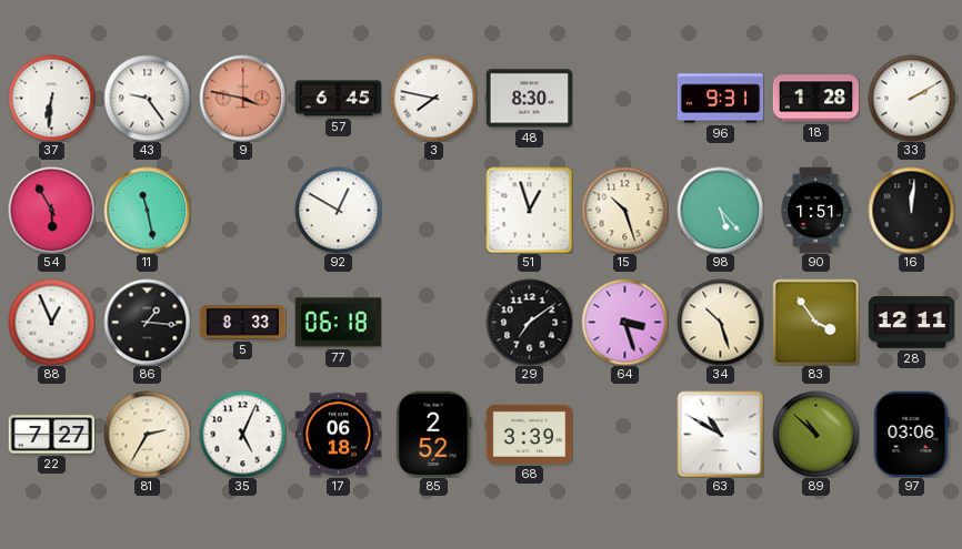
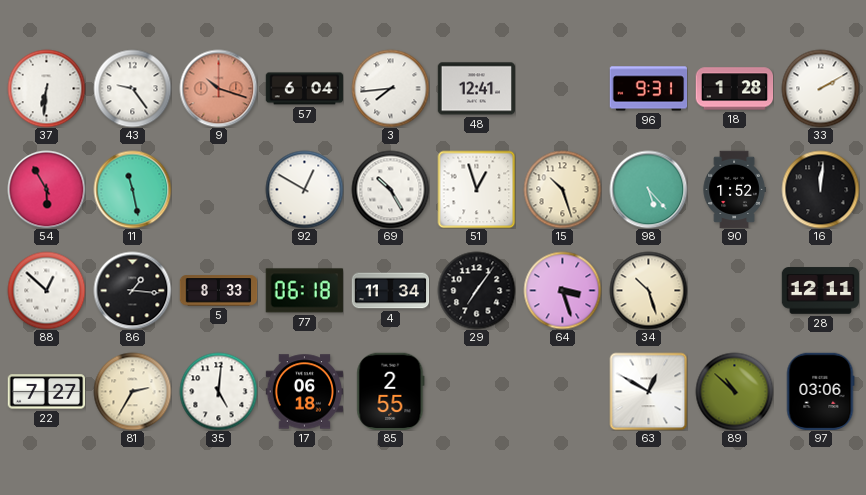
9: 3:47 -> 10:18
57: 6:45 -> 6:04
3: 7:47 -> 7:44
48: 8:30 -> 12:41
69: none -> 10:25
90: 1:51 -> 1:52
88: 12:56 -> 12:52
4: none -> 11:34
29: 7:09 -> 7:06
83: 3:54 -> none
35: 5:04 -> 5:01
85: 2:52 -> 2:55
68: 3:39 -> none
63: 10:50 -> 12:50
